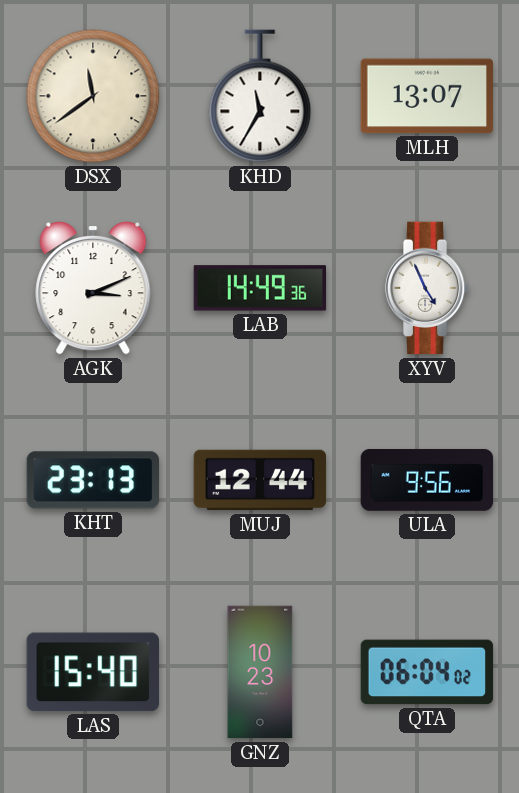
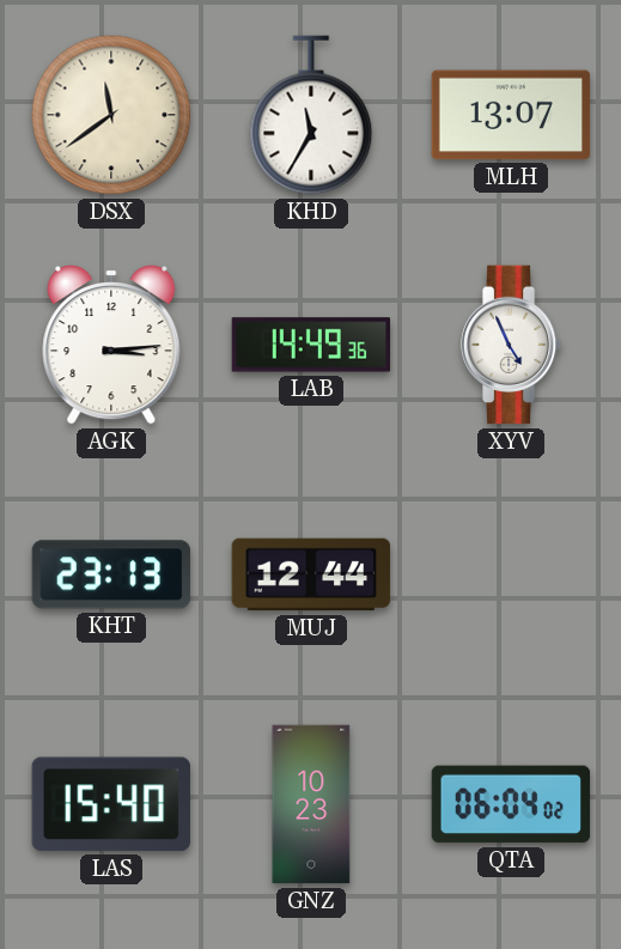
AGK: 3:11 -> 3:14
ULA: 9:56 -> none
